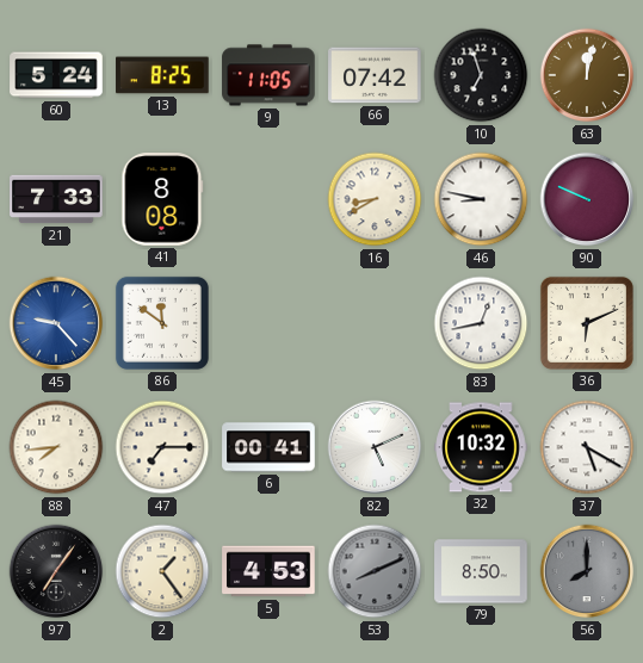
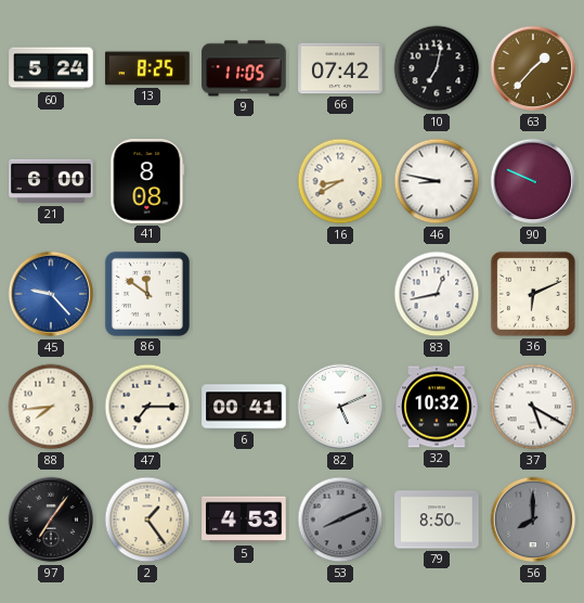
10: 6:57 -> 7:02
63: 12:02 -> 1:37
21: 7:33 -> 6:00
